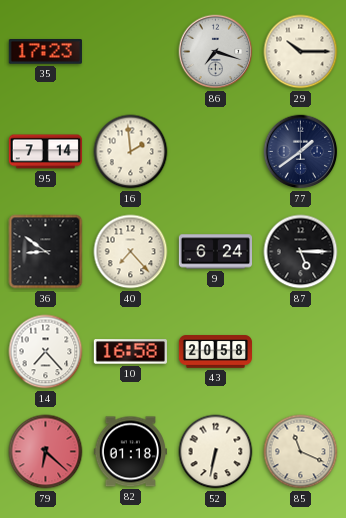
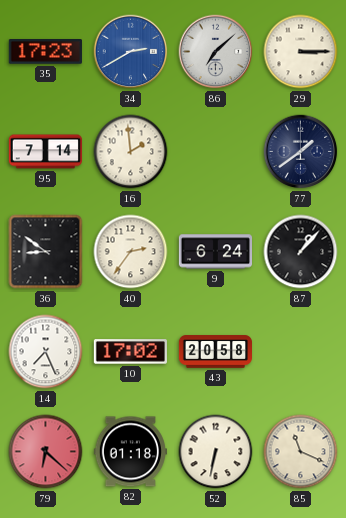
34: none -> 2:40
86: 7:18 -> 7:08
29: 10:15 -> 3:15
40: 7:23 -> 2:36
87: 5:15 -> 1:07
14: 7:23 -> 7:26
10: 16:58 -> 17:02
